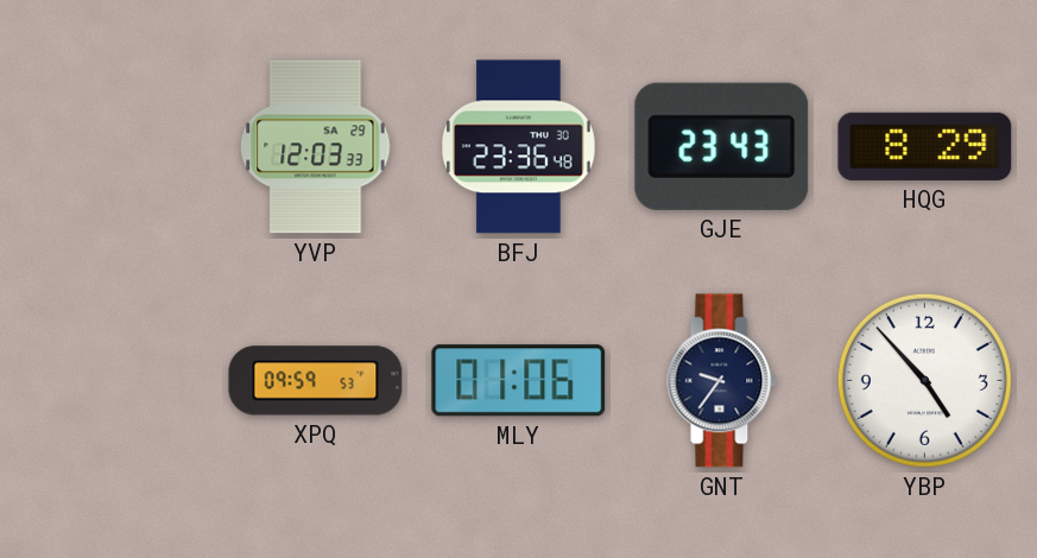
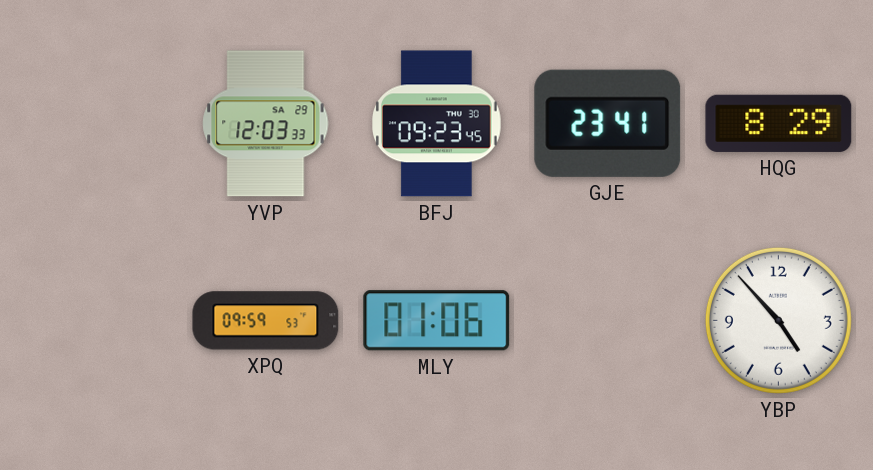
BFJ: 23:36 -> 09:23
GJE: 23:43 -> 23:41
GNT: 9:36 -> none
